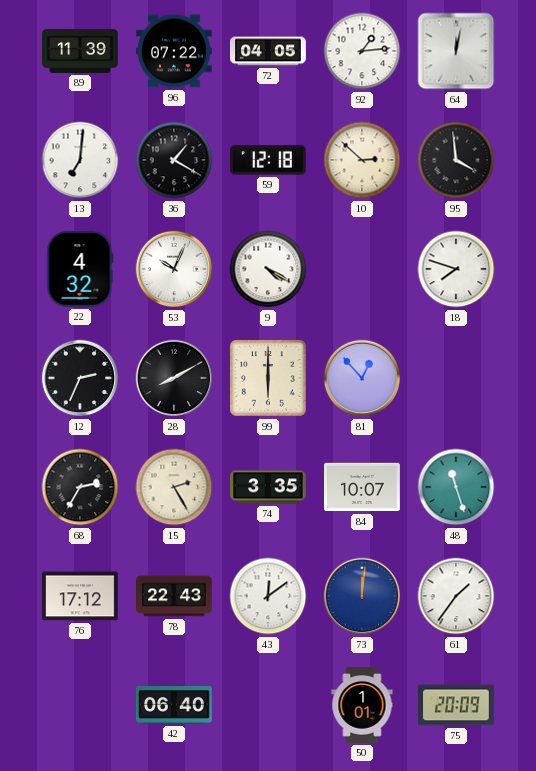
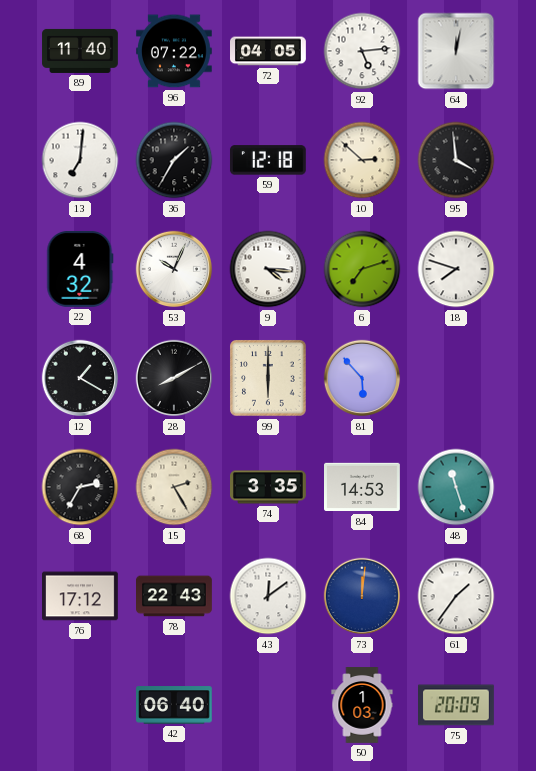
89: 11:39 -> 11:40
92: 1:14 -> 5:14
36: 1:20 -> 1:35
9: 4:20 -> 4:16
6: none -> 7:12
12: 2:34 -> 1:20
81: 12:53 -> 5:53
84: 10:07 -> 14:53
50: 1:01 -> 1:03
